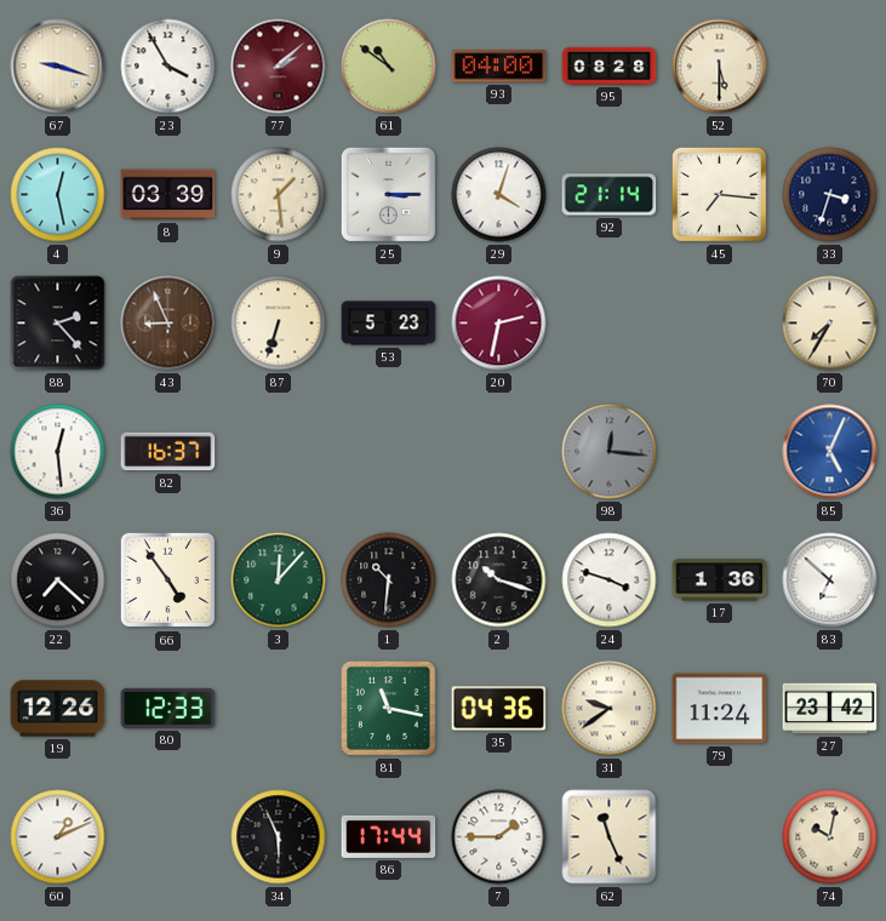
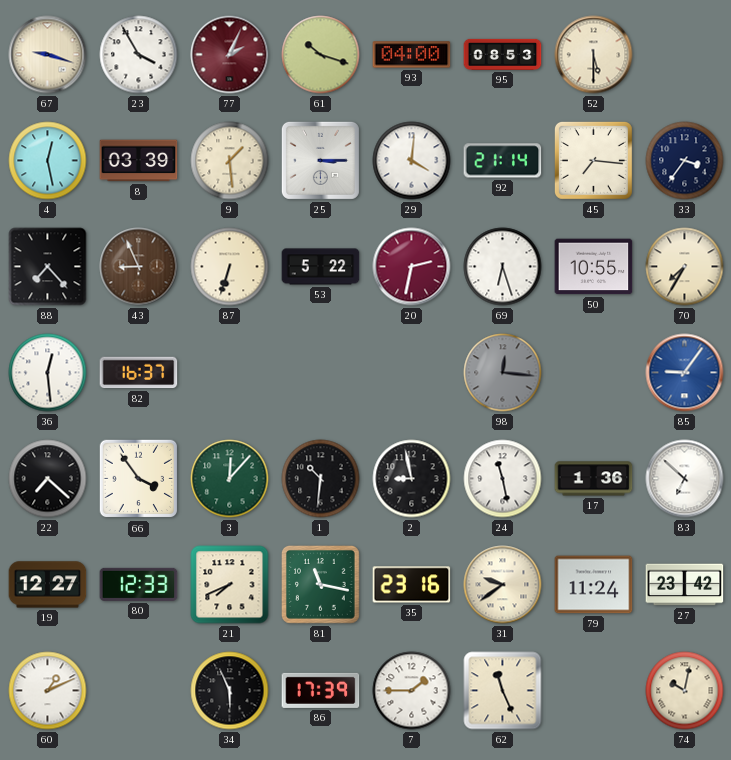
77: 2:08 -> 2:04
61: 10:51 -> 10:18
95: 08:28 -> 08:53
29: 4:03 -> 4:01
33: 3:33 -> 3:36
88: 2:23 -> 7:23
53: 5:23 -> 5:22
69: none -> 6:27
50: none -> 10:55
85: 5:04 -> 9:06
66: 4:54 -> 3:54
2: 10:18 -> 8:58
24: 3:48 -> 11:28
19: 12:26 -> 12:27
21: none -> 7:41
35: 04:36 -> 23:16
86: 17:44 -> 17:39
